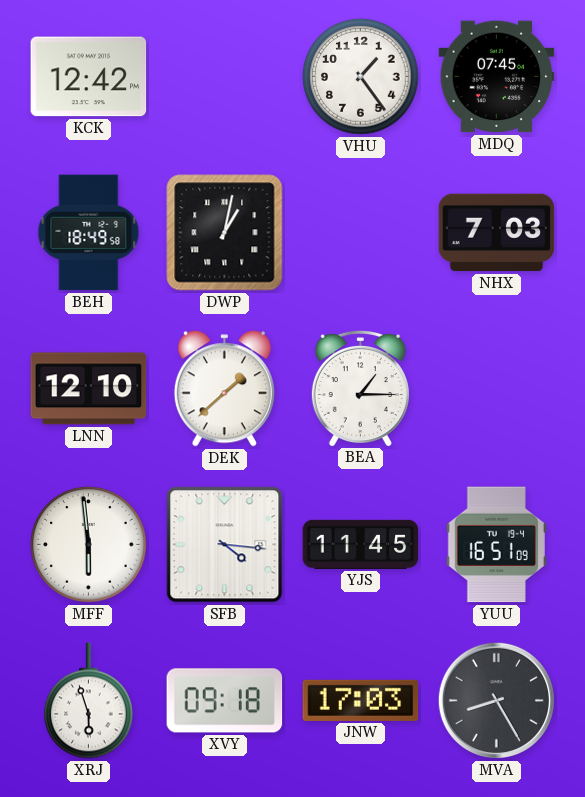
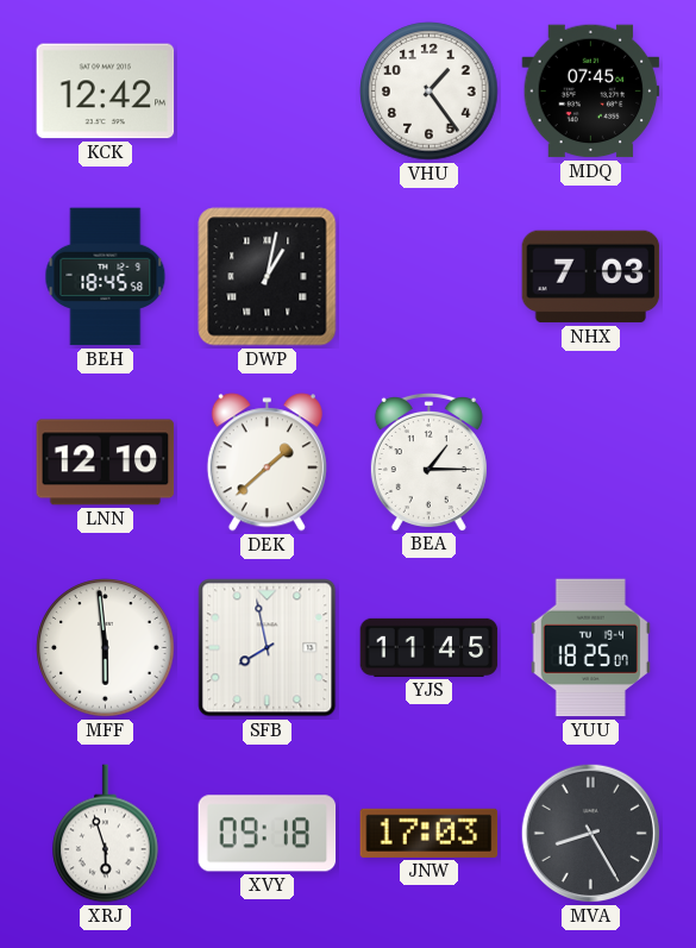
BEH: 18:49 -> 18:45
SFB: 4:16 -> 7:58
YUU: 16:51 -> 18:25
